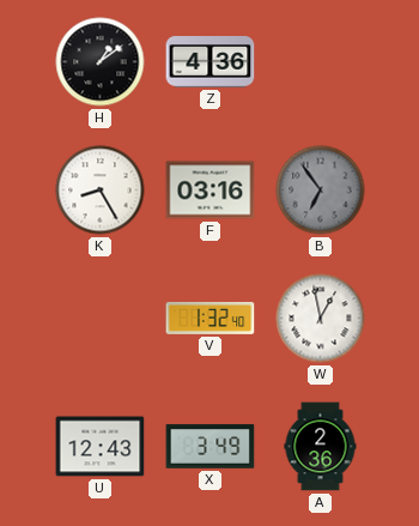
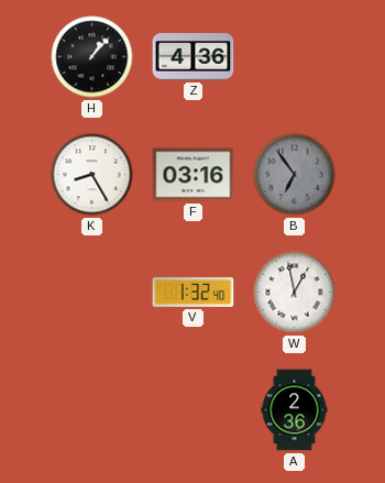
H: 1:09 -> 1:07
U: 12:43 -> none
X: 3:49 -> none
